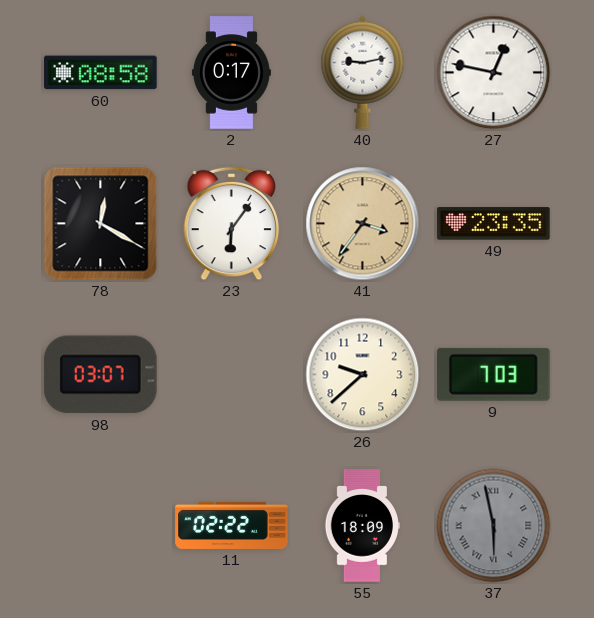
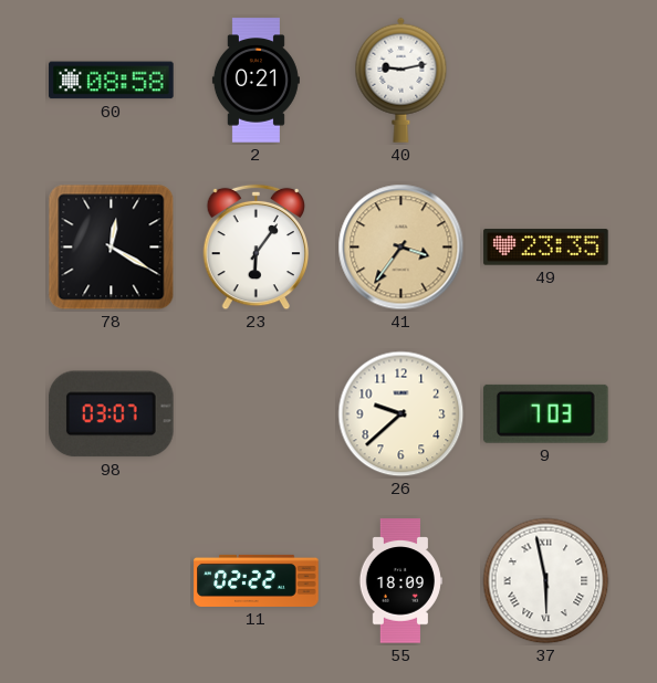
2: 0:17 -> 0:21
27: 12:47 -> none
37 dial: grey -> white
